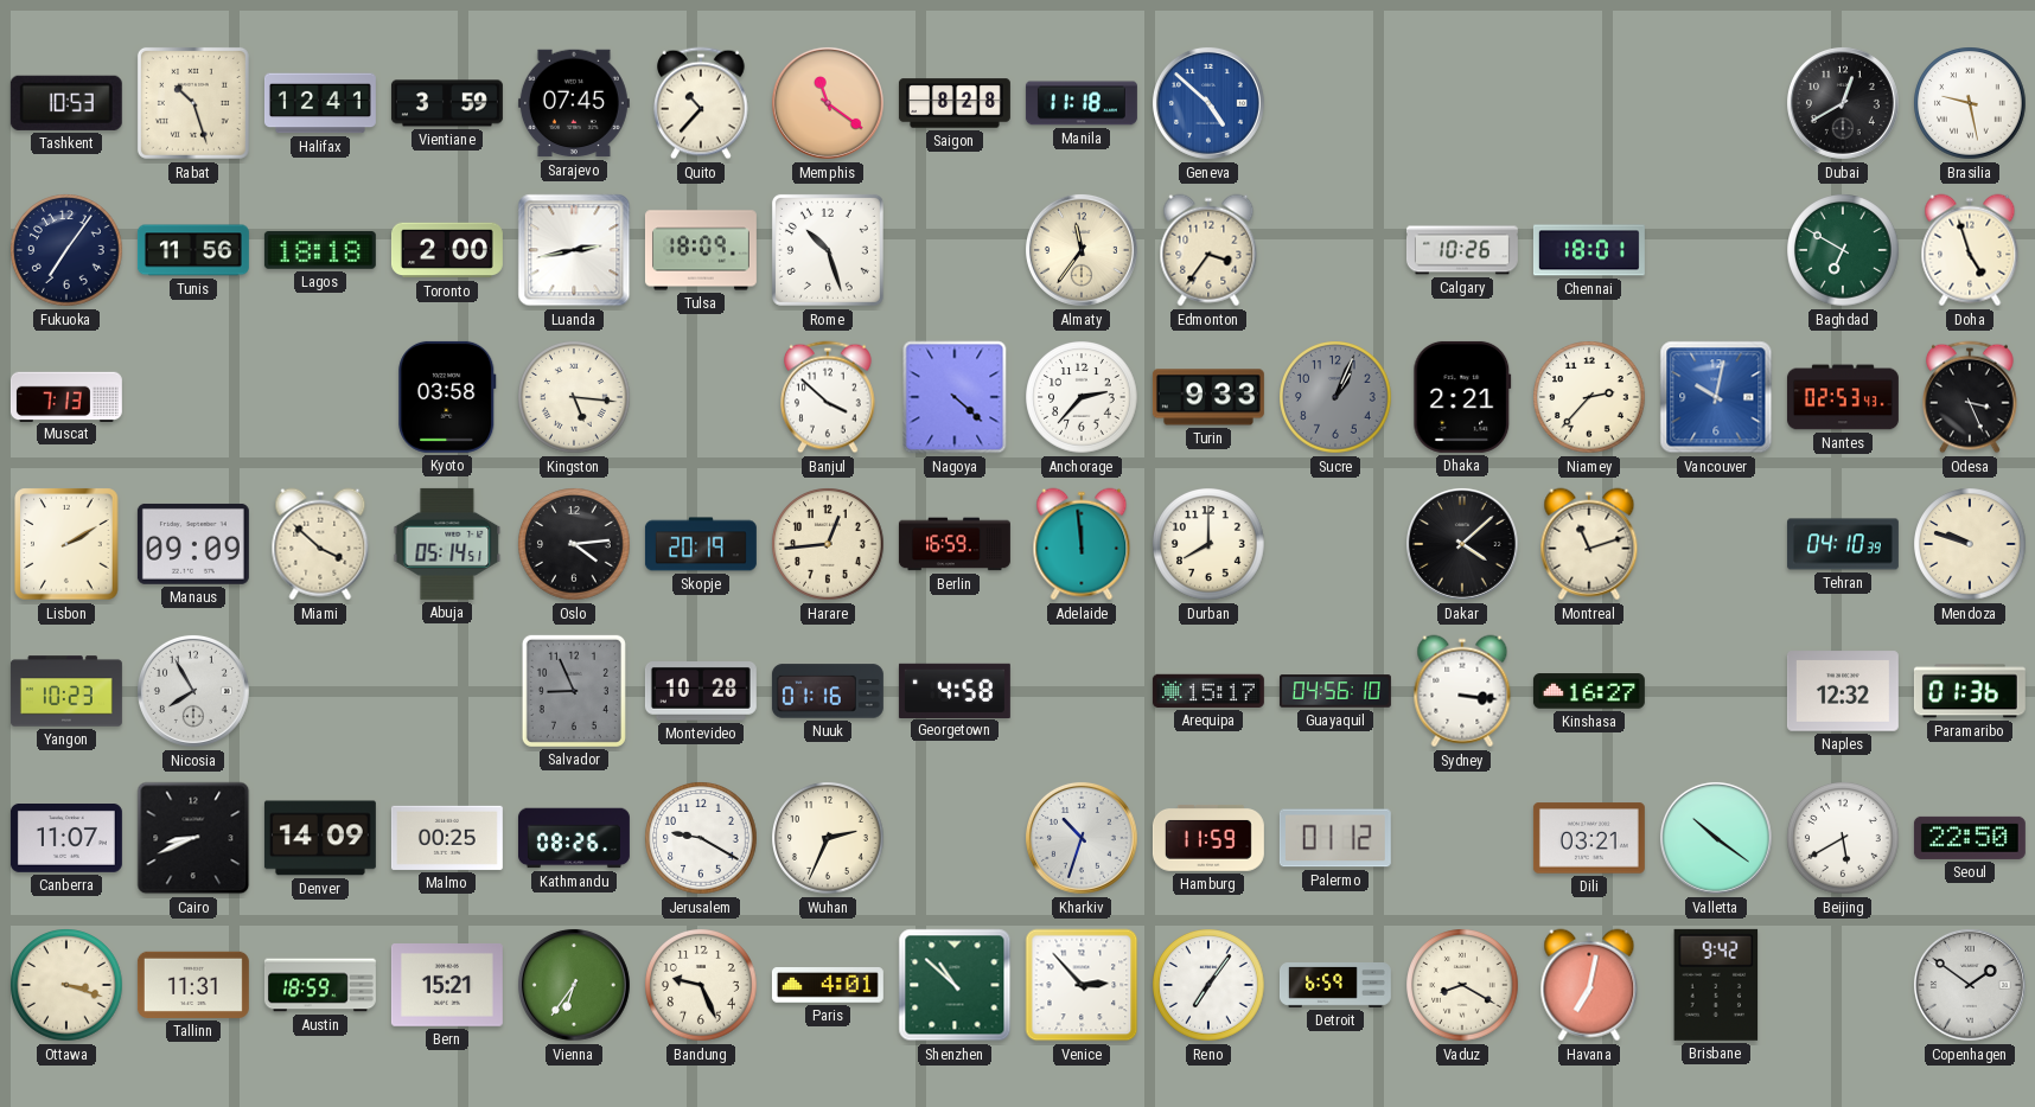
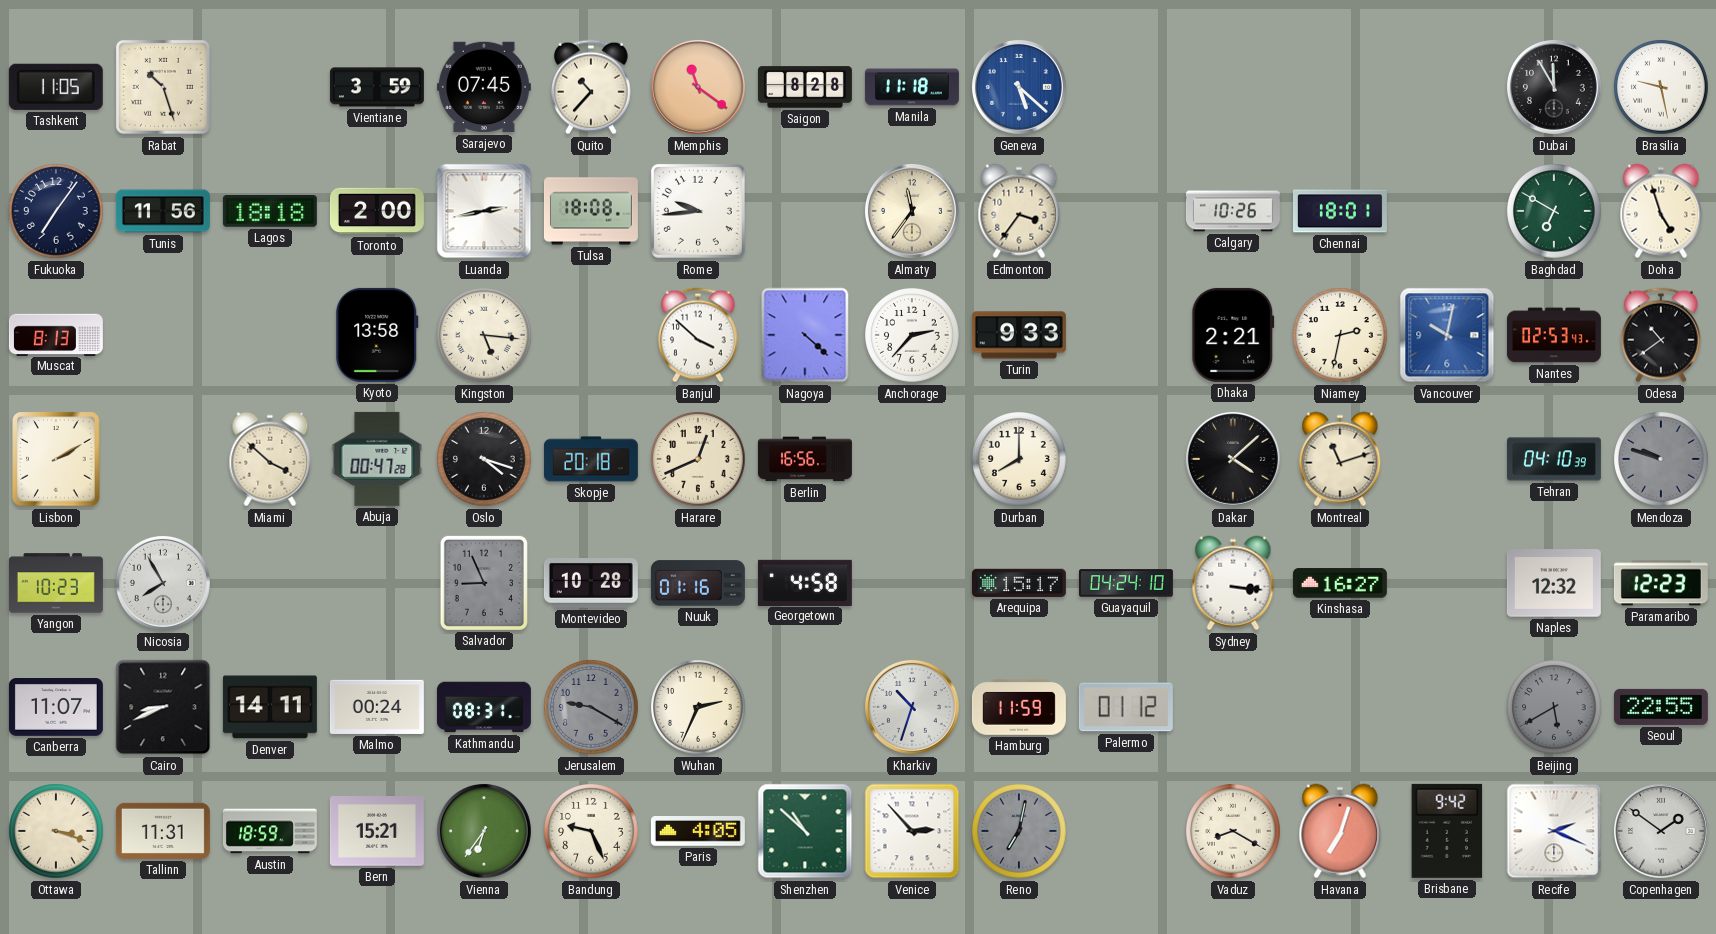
Tashkent: 10:53 -> 11:05
Halifax: 12:41 -> none
Geneva: 4:52 -> 5:22
Dubai: 12:40 -> 11:55
Tulsa: 18:09 -> 18:08
Rome: 10:27 -> 9:44
Muscat: 7:13 -> 8:13
Kyoto: 03:58 -> 13:58
Sucre: 1:04 -> none
Niamey: 2:37 -> 2:32
Odesa: 3:26 -> 10:39
Manaus: 09:09 -> none
Abuja: 05:14 -> 00:47
Oslo: 4:14 -> 4:18
Skopje: 20:19 -> 20:18
Harare: 12:44 -> 12:41
Berlin: 16:59 -> 16:56
Adelaide: 11:59 -> none
Mendoza dial: cream -> grey
Guayaquil: 04:56 -> 04:24
Paramaribo: 01:36 -> 12:23
Denver: 14:09 -> 14:11
Malmo: 00:25 -> 00:24
Kathmandu: 08:26 -> 08:31
Jerusalem dial: white -> grey
Dili: 03:21 -> none
Valletta: 10:21 -> none
Beijing dial: white -> grey
Seoul: 22:50 -> 22:55
Paris: 4:01 -> 4:05
Reno: 7:06 -> 7:02
Reno dial: white -> grey
Detroit: 6:59 -> none
Havana: 7:02 -> 7:03
Recife: none -> 2:19
